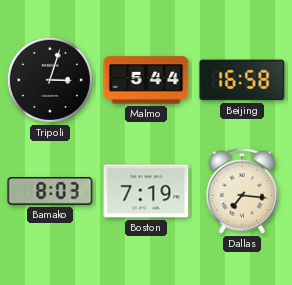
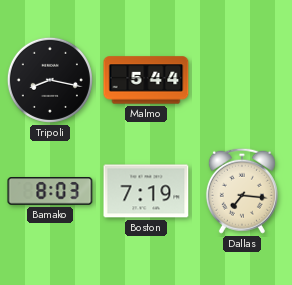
Tripoli: 3:03 -> 8:17
Beijing: 16:58 -> none
